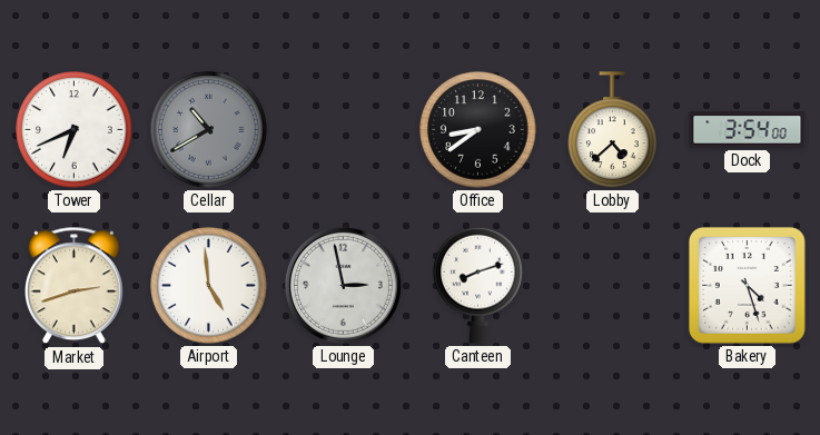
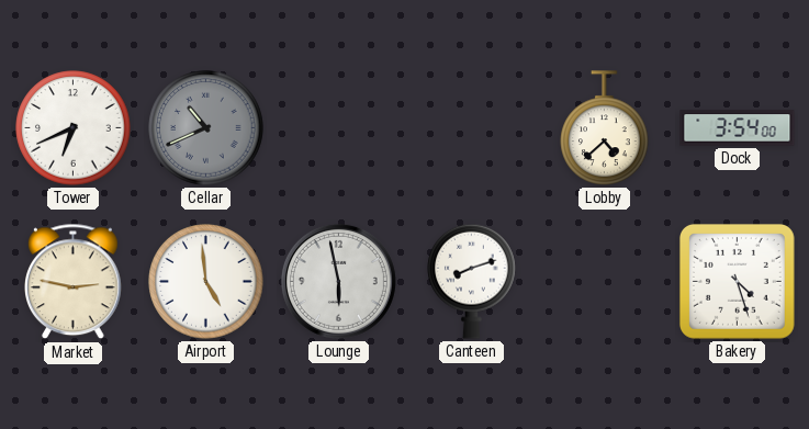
Cellar: 10:40 -> 10:41
Office: 8:39 -> none
Market: 2:42 -> 2:47
Lounge: 2:58 -> 5:58
